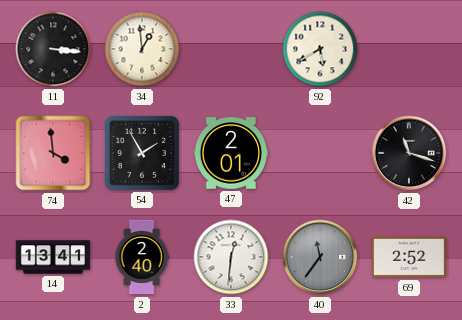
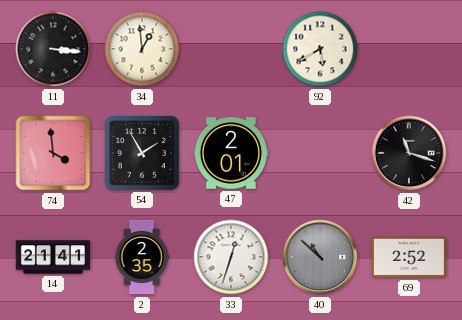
14: 13:41 -> 21:41
2: 2:40 -> 2:35
33: 12:31 -> 12:33
40: 11:36 -> 10:52
